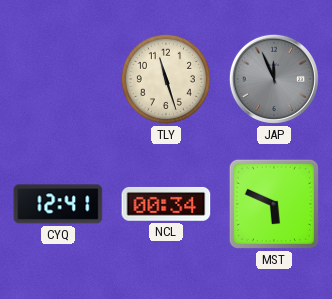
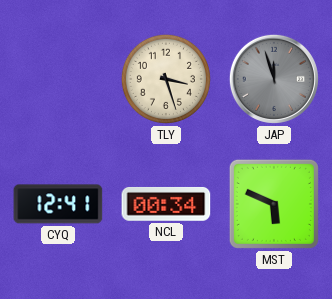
TLY: 11:27 -> 3:27
JAP: 11:56 -> 11:57
